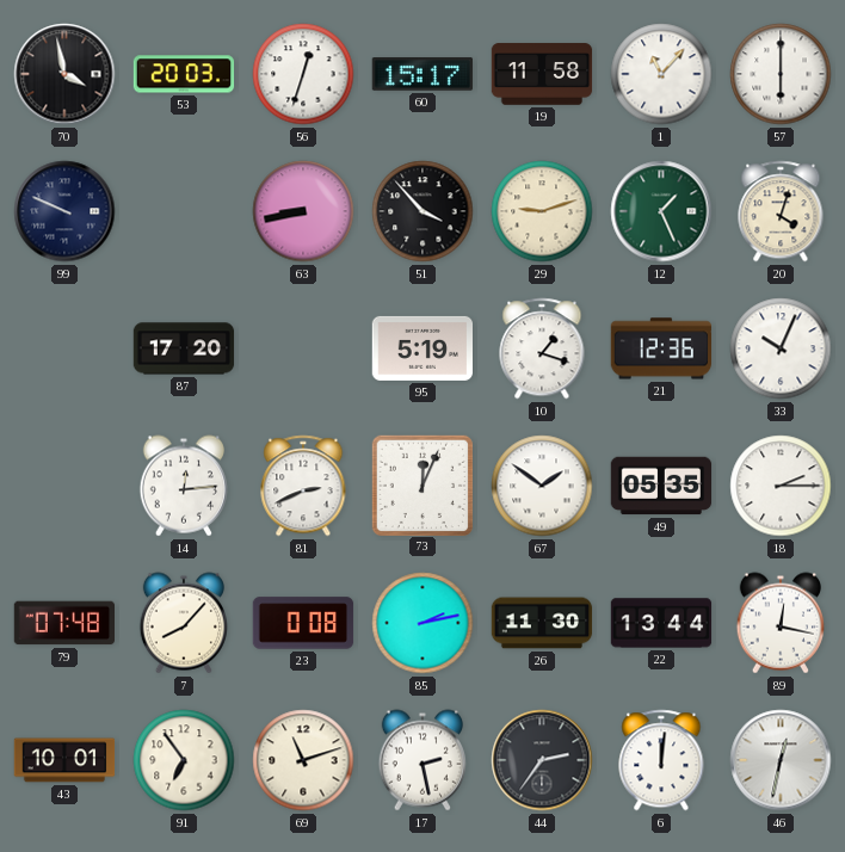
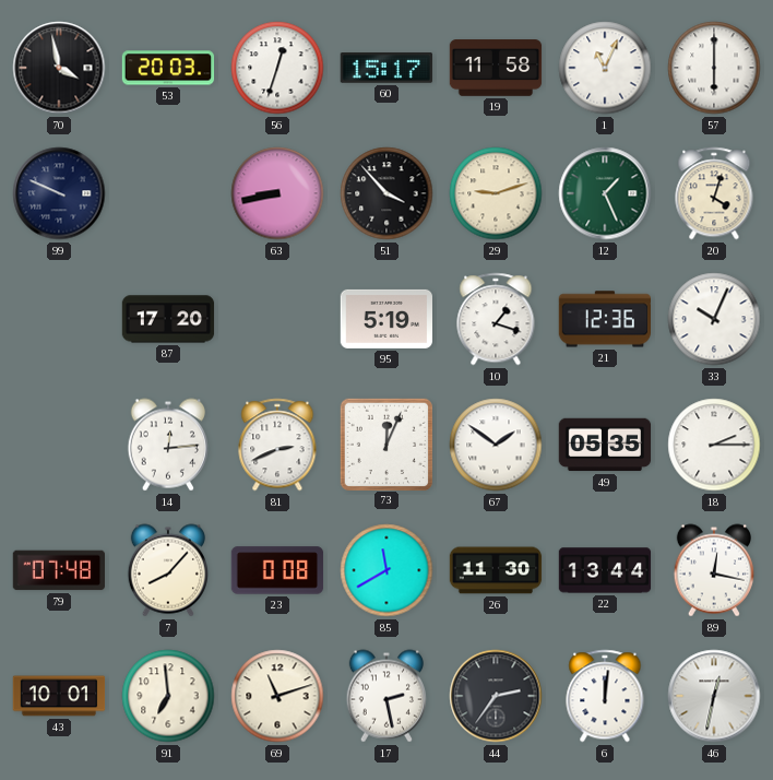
1: 11:07 -> 11:04
85: 2:13 -> 11:40
91: 6:54 -> 6:59
